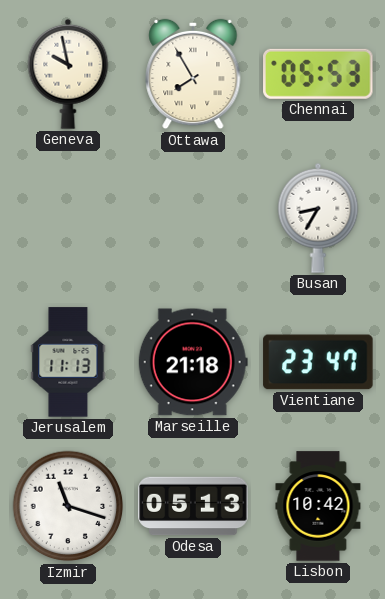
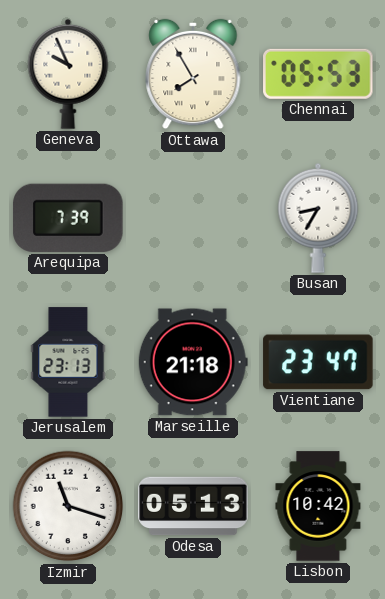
Geneva: 9:58 -> 9:56
Arequipa: none -> 7:39
Jerusalem: 11:13 -> 23:13
